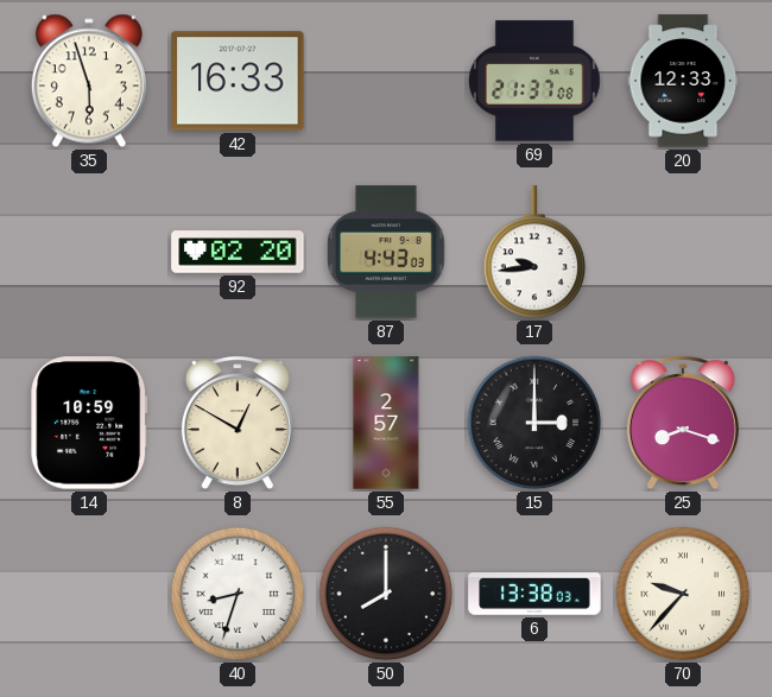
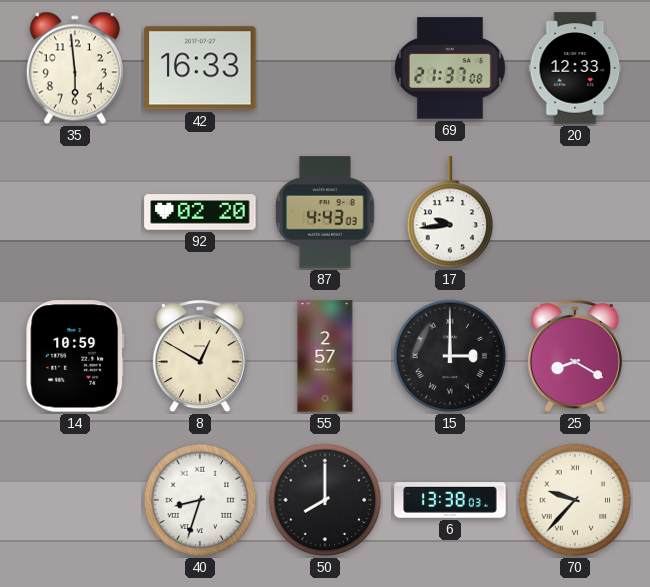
35: 5:57 -> 5:59
25: 8:18 -> 8:20
